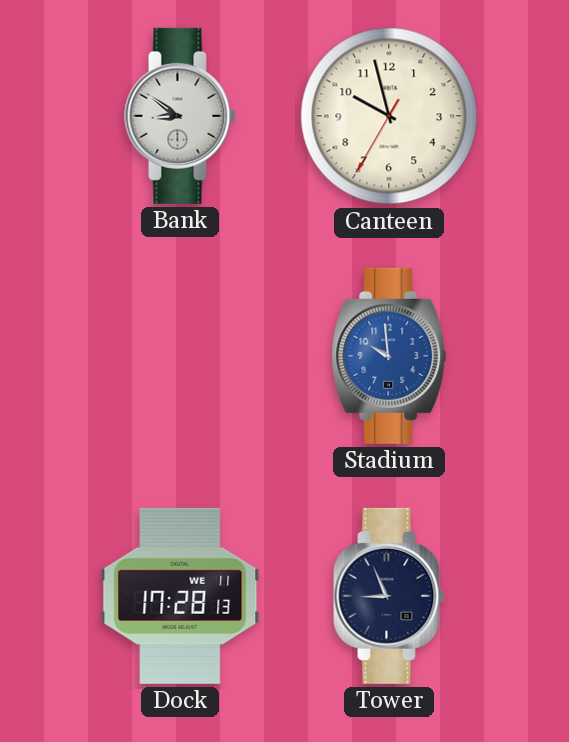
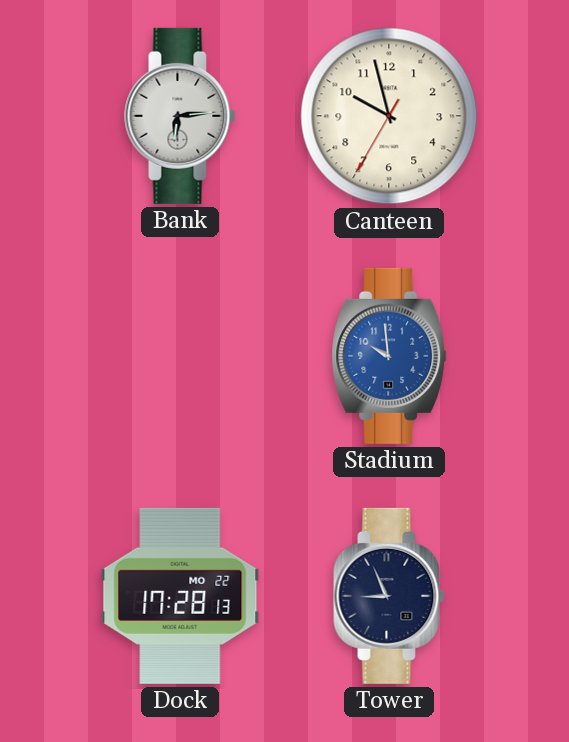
Bank: 8:51 -> 6:14
Dock date: WE 11 -> MO 22
